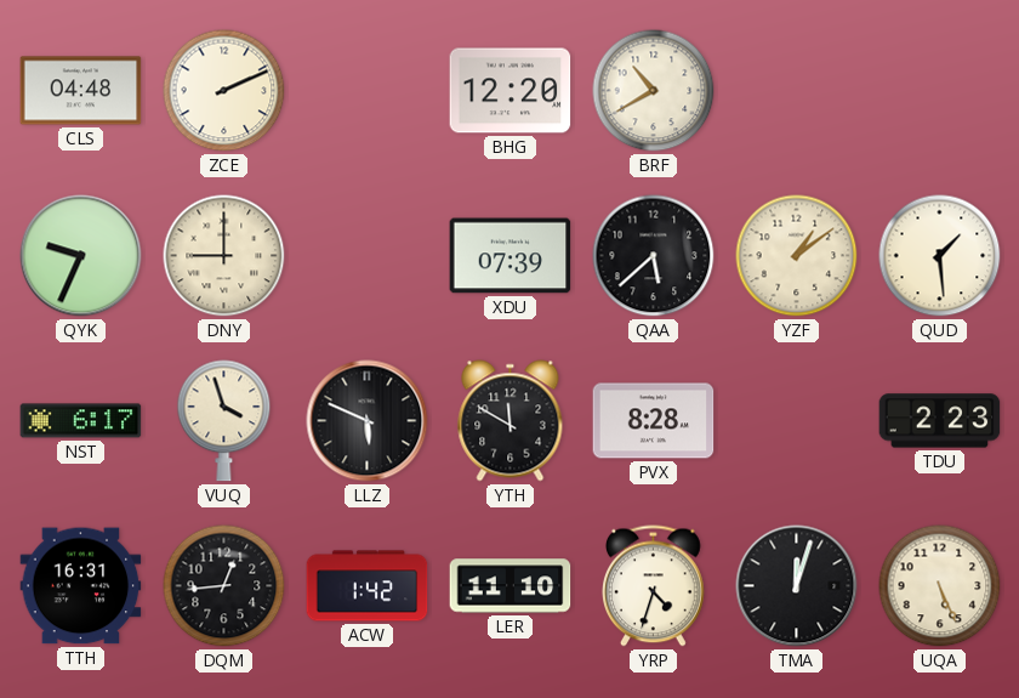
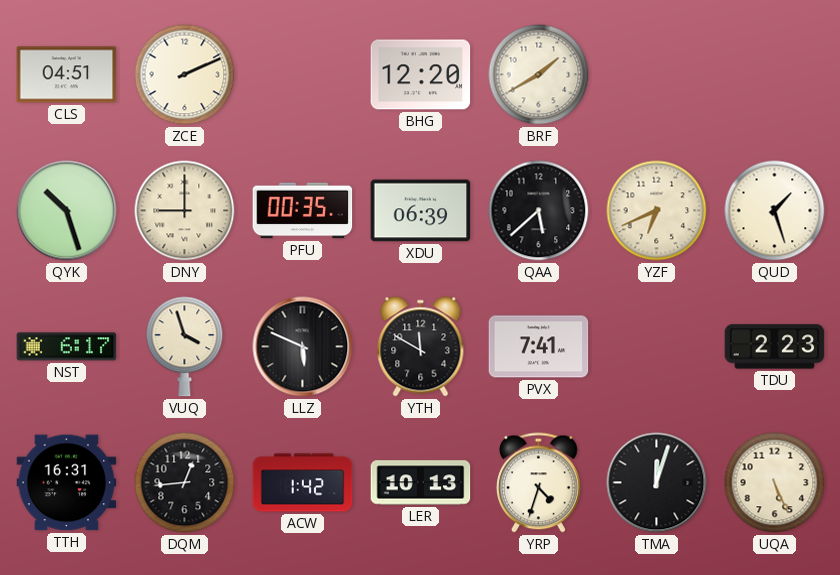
CLS: 04:48 -> 04:51
BRF: 10:40 -> 1:40
QYK: 9:34 -> 10:27
PFU: none -> 00:35
XDU: 07:39 -> 06:39
YZF: 1:09 -> 6:41
QUD: 1:29 -> 1:27
PVX: 8:28 -> 7:41
LER: 11:10 -> 10:13
